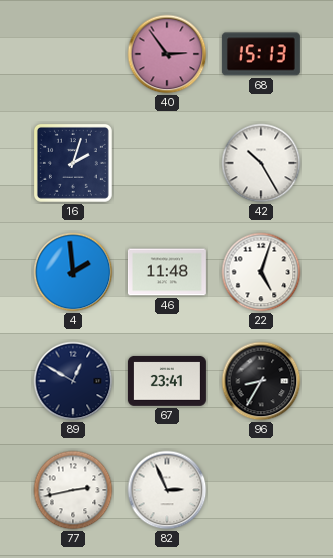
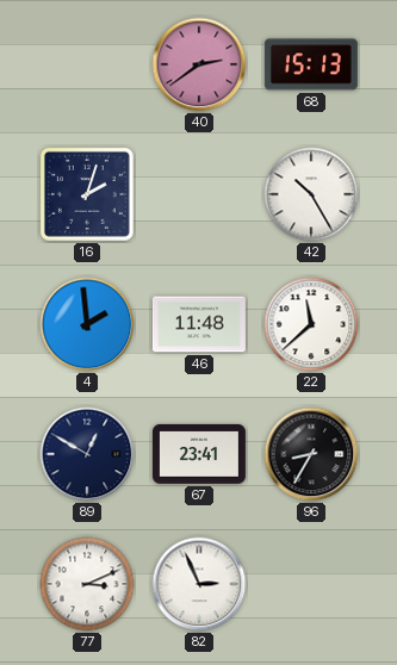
40: 2:54 -> 2:39
22: 5:03 -> 11:38
77: 2:43 -> 3:11
